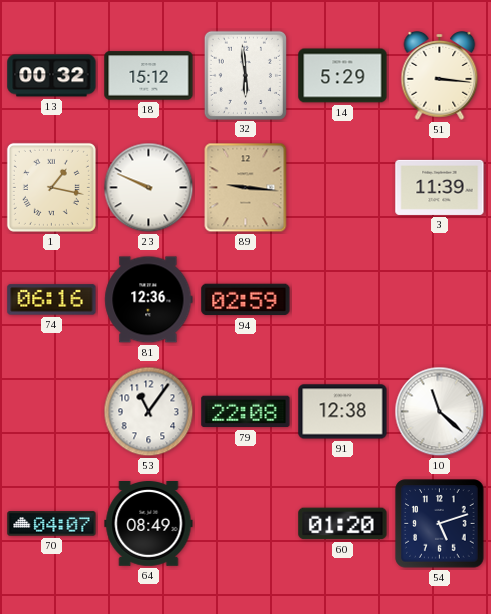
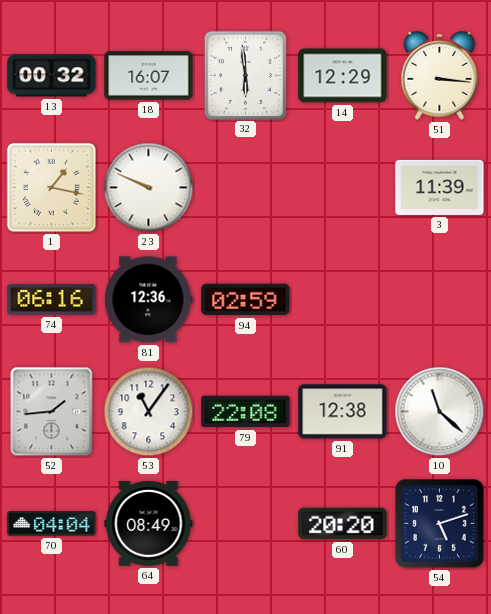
18: 15:12 -> 16:07
14: 5:29 -> 12:29
89: 9:16 -> none
52: none -> 1:44
70: 04:07 -> 04:04
60: 01:20 -> 20:20
